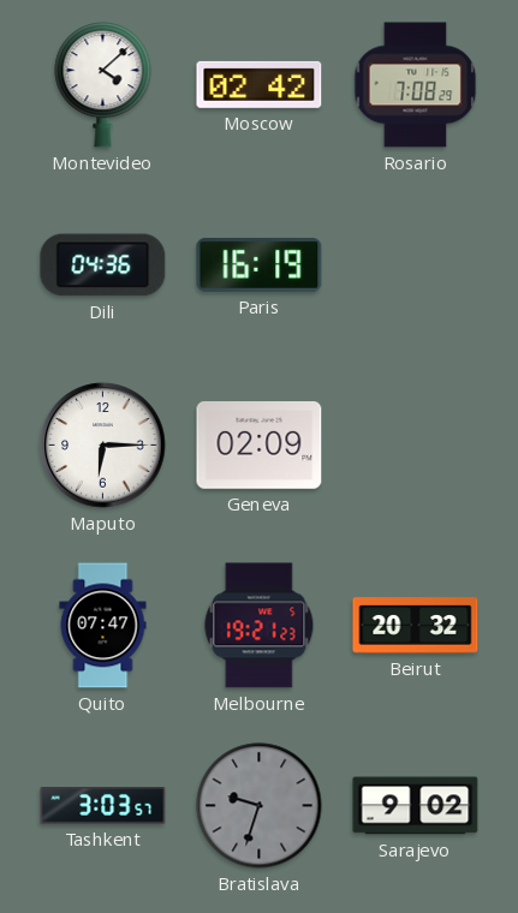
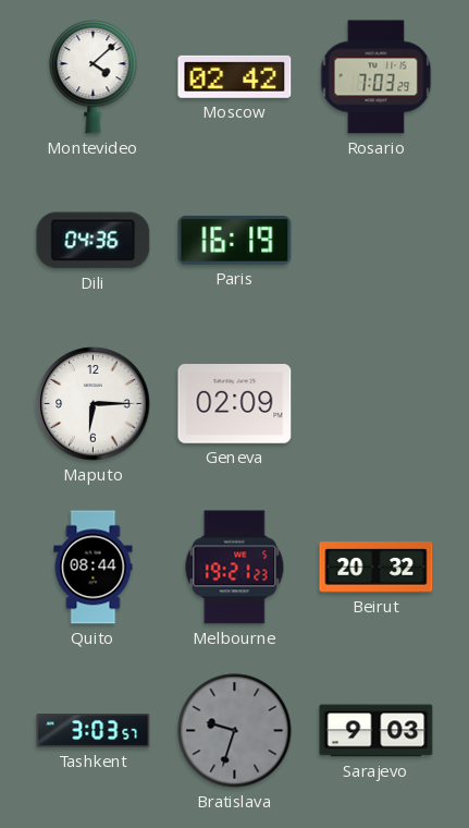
Rosario: 7:08 -> 7:03
Quito: 07:47 -> 08:44
Sarajevo: 9:02 -> 9:03
